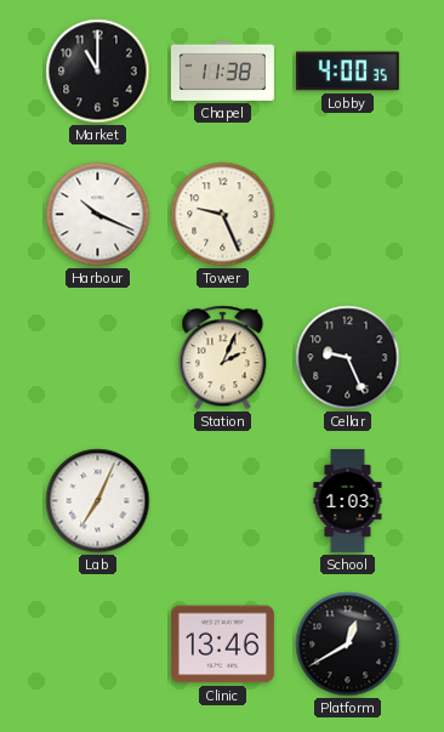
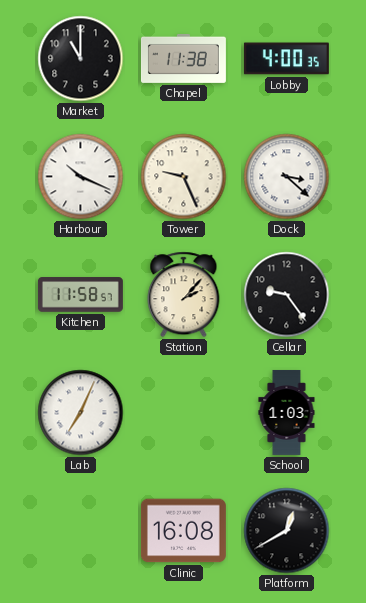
Dock: none -> 3:22
Kitchen: none -> 11:58
Station: 2:04 -> 2:07
Cellar: 9:26 -> 9:24
Clinic: 13:46 -> 16:08
